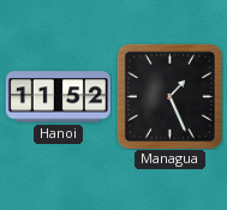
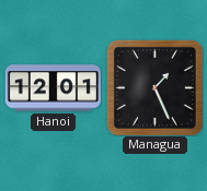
Hanoi: 11:52 -> 12:01
